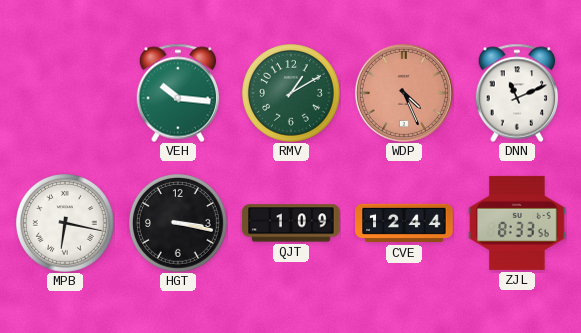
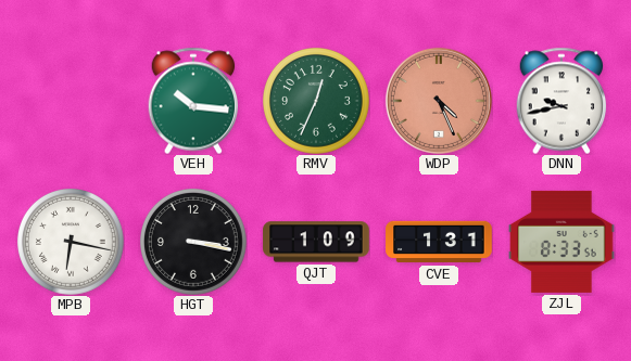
RMV: 1:10 -> 12:34
DNN: 11:11 -> 9:43
CVE: 12:44 -> 1:31
